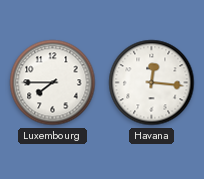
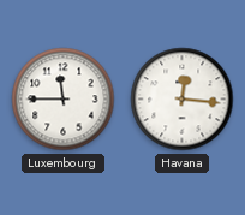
Luxembourg: 7:45 -> 11:45
